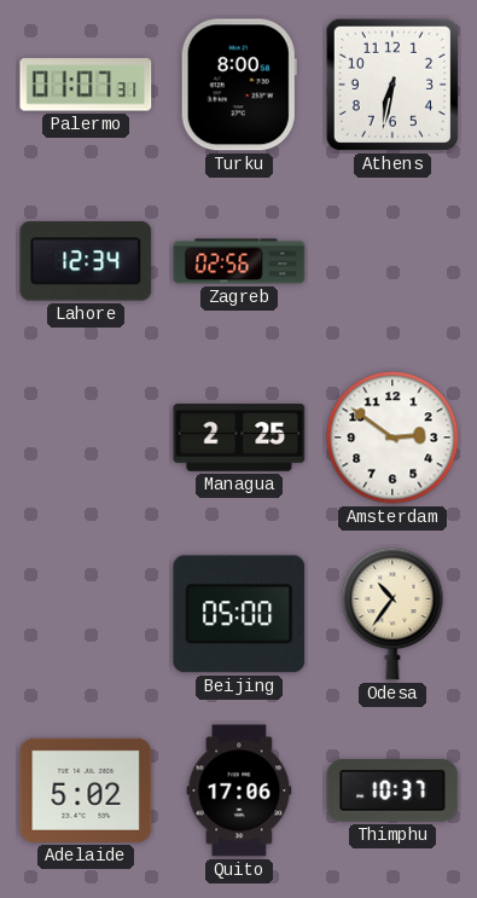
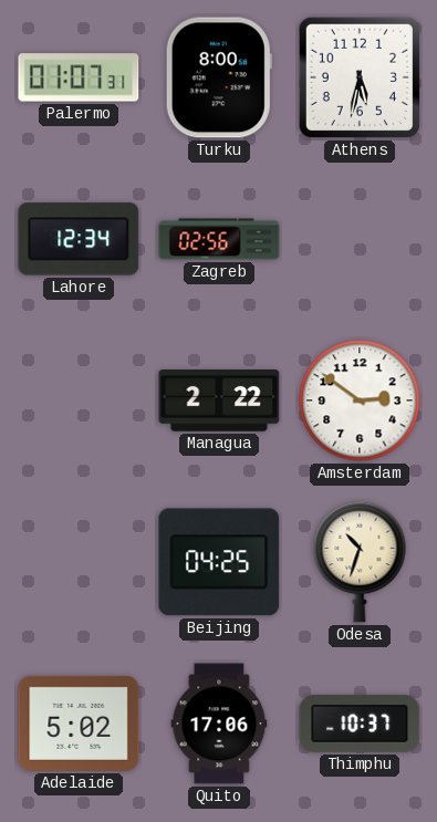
Athens: 6:32 -> 5:32
Managua: 2:25 -> 2:22
Beijing: 05:00 -> 04:25
Odesa: 10:36 -> 10:33
